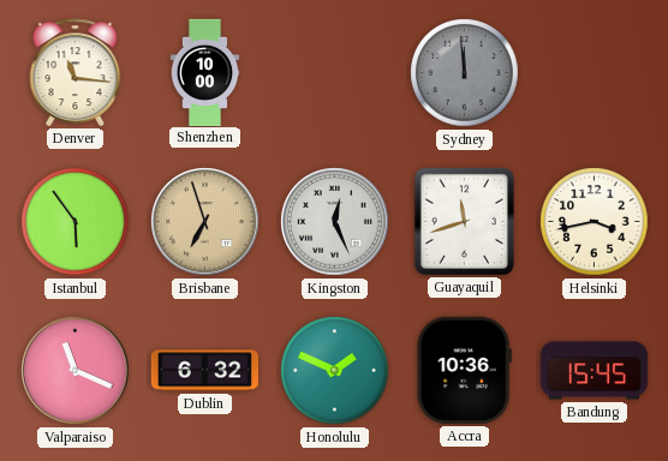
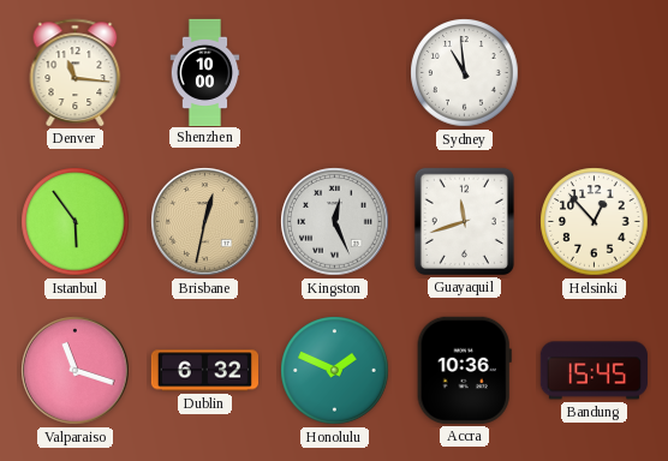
Sydney: 11:59 -> 10:59
Sydney dial: grey -> white
Brisbane: 6:57 -> 12:32
Helsinki: 3:43 -> 12:53
Valparaiso: 11:19 -> 11:18
